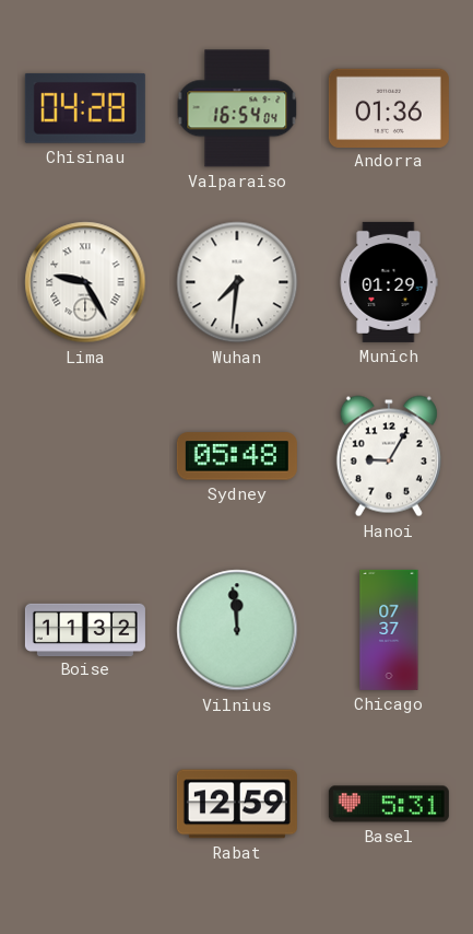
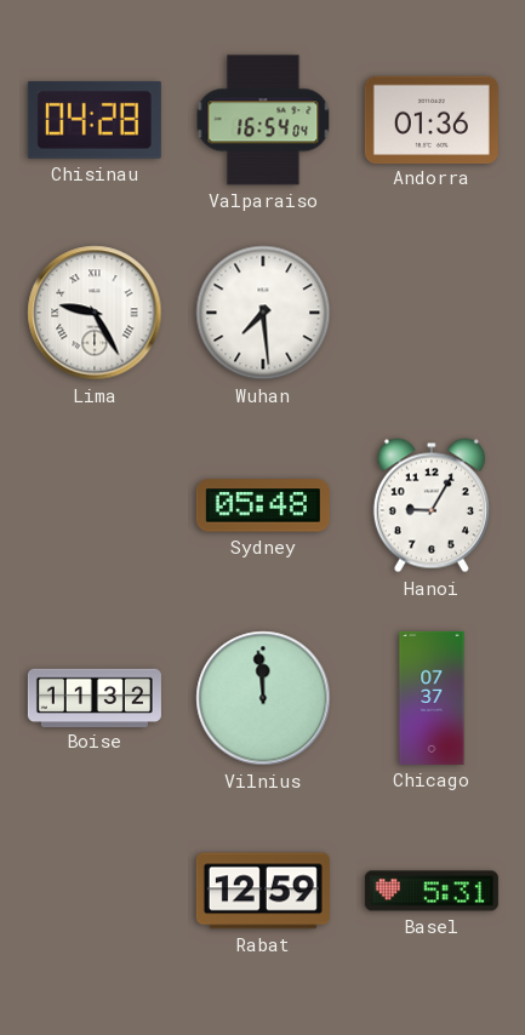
Wuhan: 7:31 -> 7:29
Munich: 01:29 -> none
